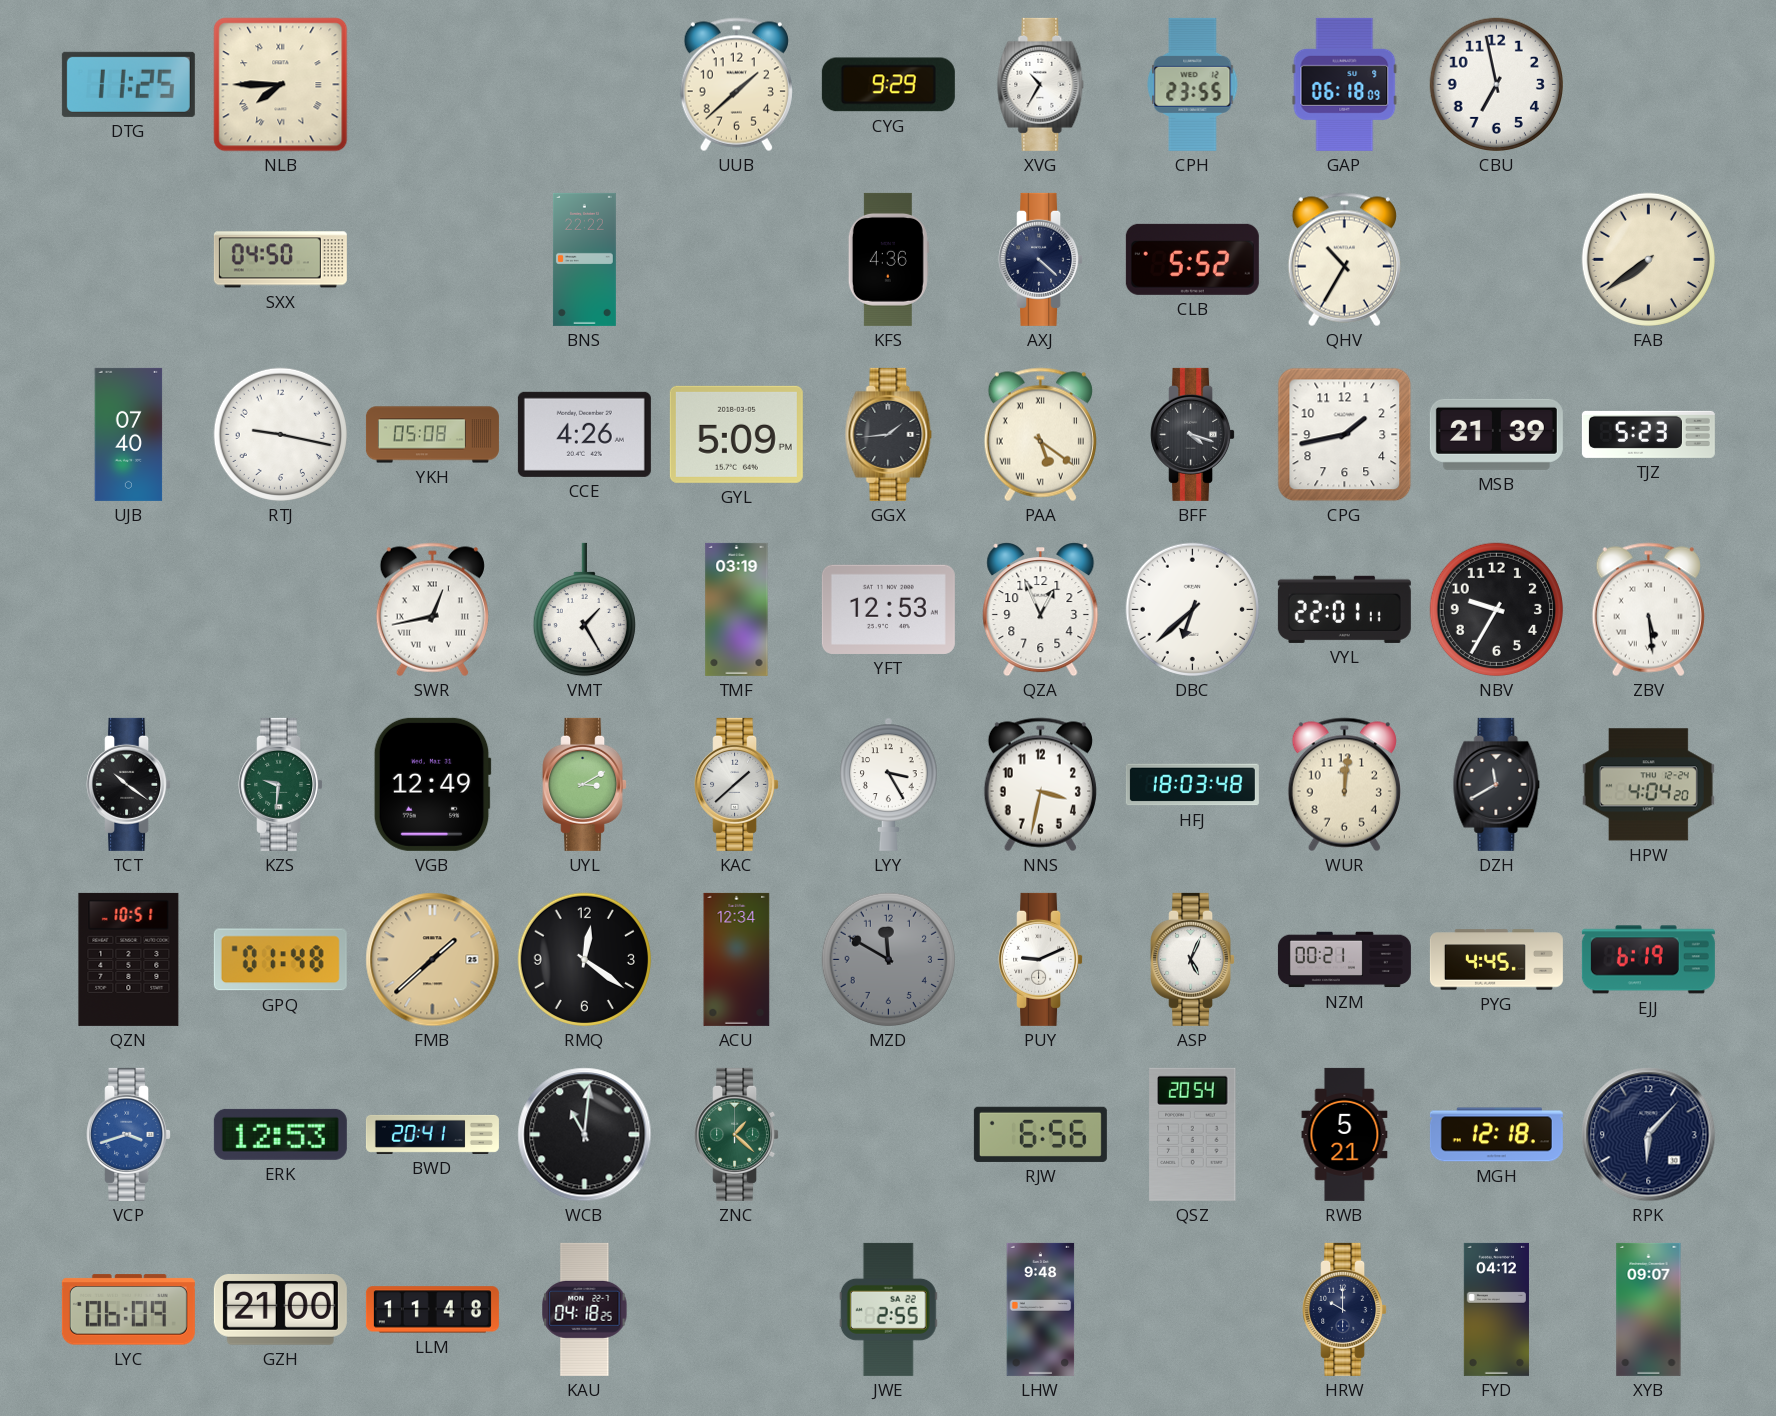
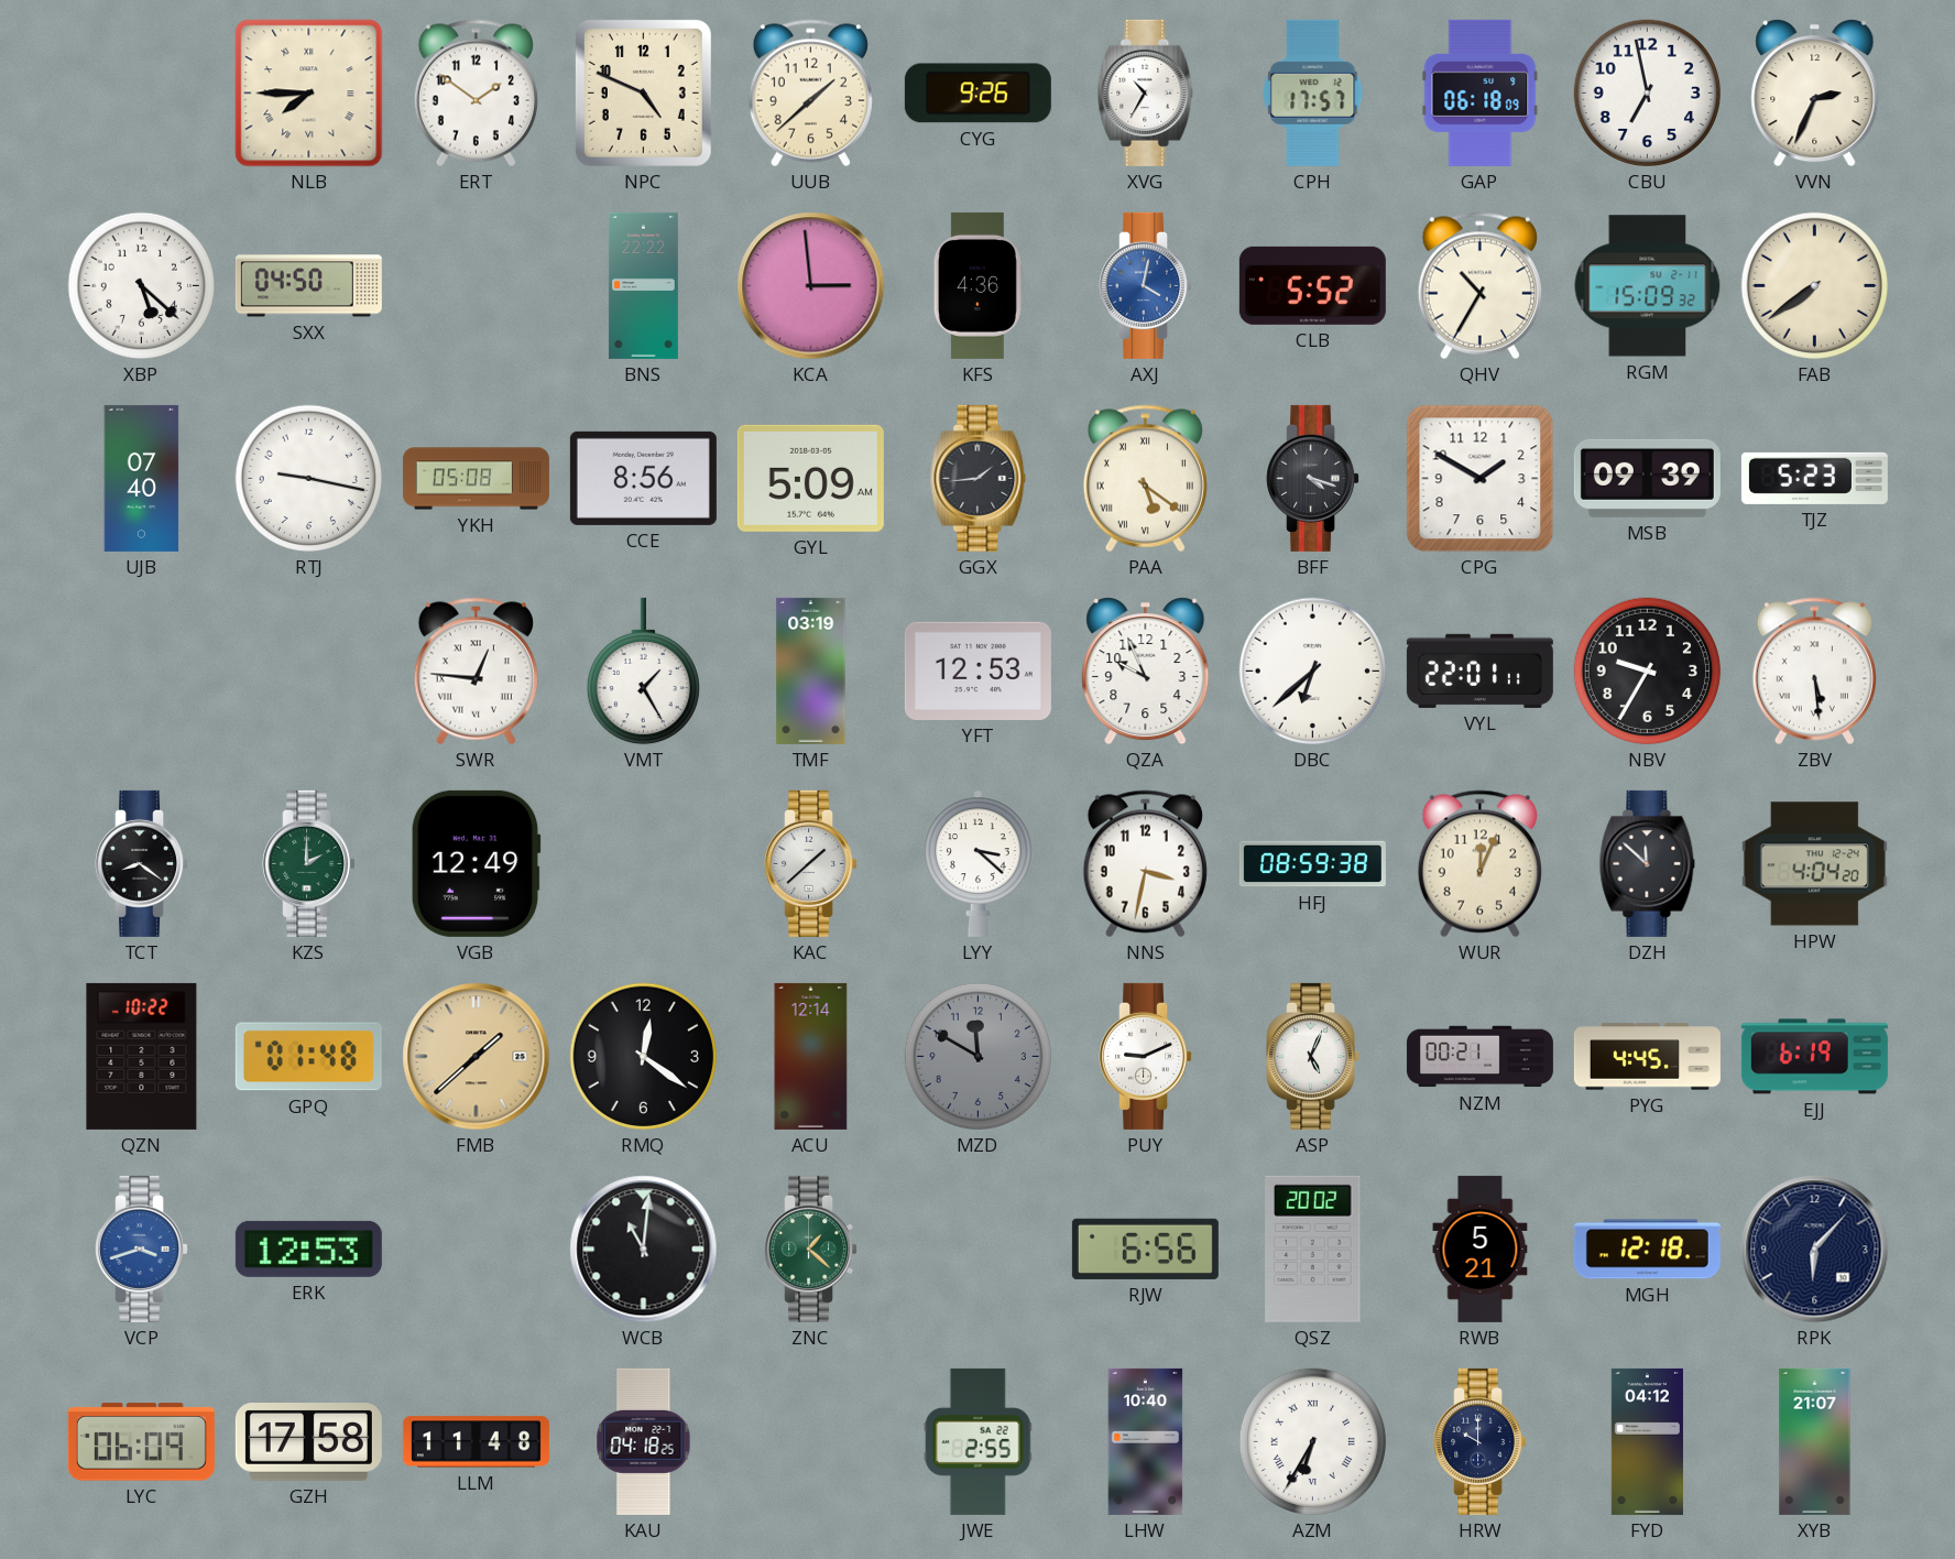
DTG: 11:25 -> none
ERT: none -> 1:51
NPC: none -> 4:49
CYG: 9:29 -> 9:26
CPH: 23:55 -> 17:57
VVN: none -> 2:34
XBP: none -> 5:22
KCA: none -> 2:59
AXJ: 4:22 -> 4:02
AXJ dial: navy -> blue
RGM: none -> 15:09
CCE: 4:26 -> 8:56
GYL: 5:09 PM -> 5:09 AM
CPG: 1:43 -> 1:50
MSB: 21:39 -> 09:39
SWR: 12:43 -> 12:46
QZA: 12:56 -> 9:56
TCT: 10:21 -> 8:21
KZS: 9:31 -> 2:00
UYL: 3:10 -> none
LYY: 3:25 -> 3:22
HFJ: 18:03 -> 08:59
WUR: 12:01 -> 12:04
DZH: 11:40 -> 11:52
QZN: 10:51 -> 10:22
ACU: 12:34 -> 12:14
BWD: 20:41 -> none
QSZ: 20:54 -> 20:02
GZH: 21:00 -> 17:58
LHW: 9:48 -> 10:40
AZM: none -> 6:35
XYB: 09:07 -> 21:07
